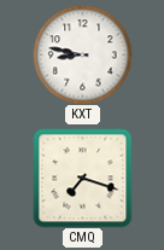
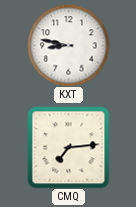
CMQ: 7:18 -> 7:14
